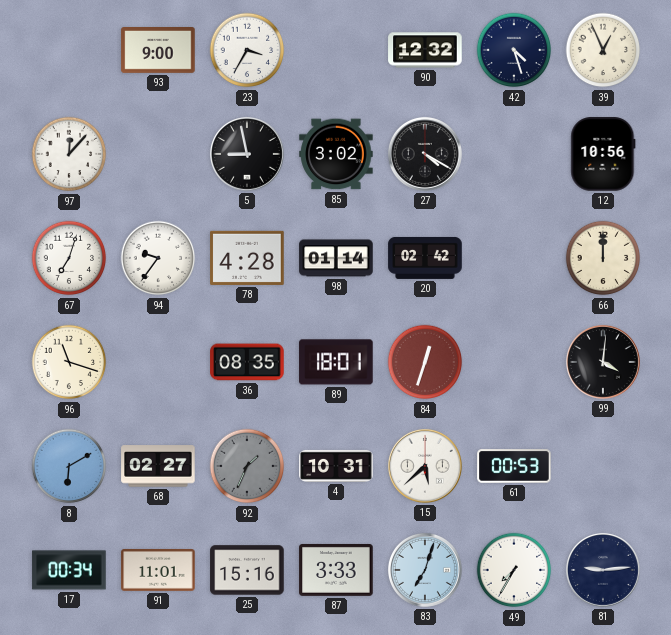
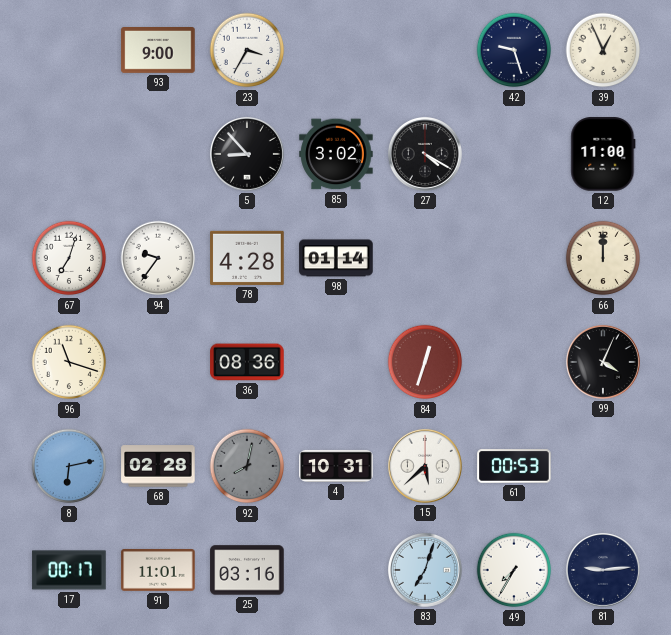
90: 12:32 -> none
42: 4:27 -> 9:27
97: 12:07 -> none
5: 8:58 -> 8:53
12: 10:56 -> 11:00
20: 02:42 -> none
36: 08:35 -> 08:36
89: 18:01 -> none
99: 4:01 -> 4:04
8: 6:10 -> 6:13
68: 02:27 -> 02:28
92: 1:34 -> 8:02
17: 00:34 -> 00:17
25: 15:16 -> 03:16
87: 3:33 -> none
